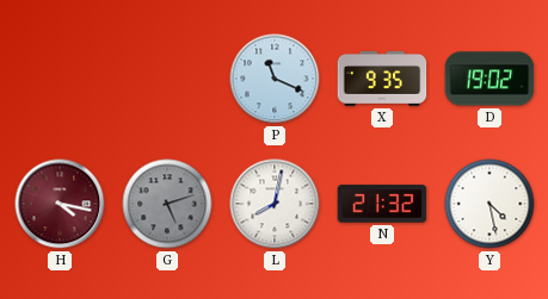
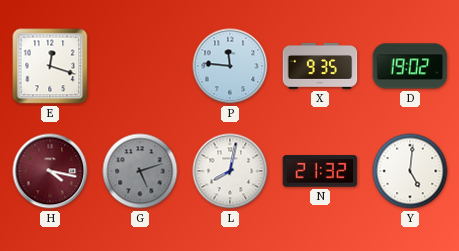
E: none -> 12:18
P: 11:19 -> 11:46
Y: 4:28 -> 5:01
